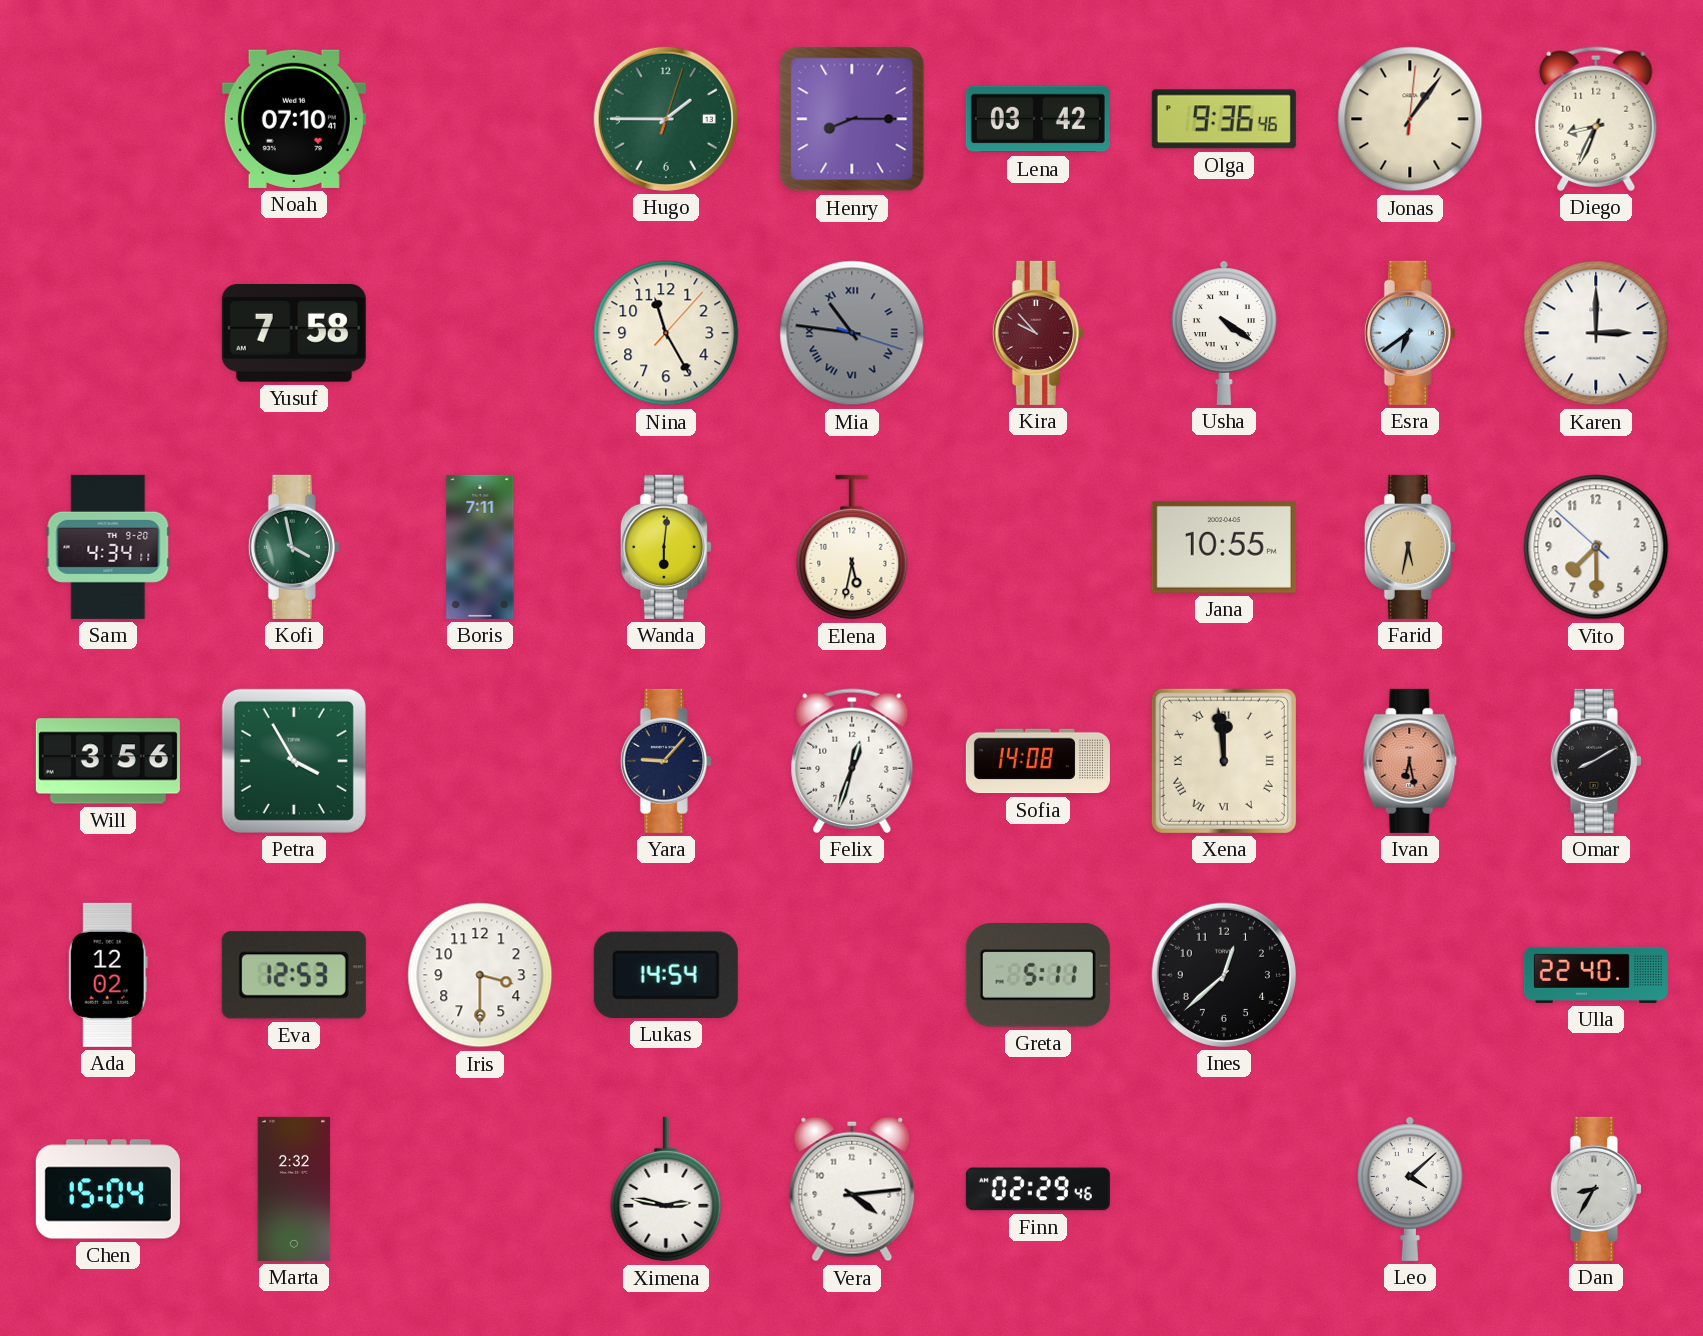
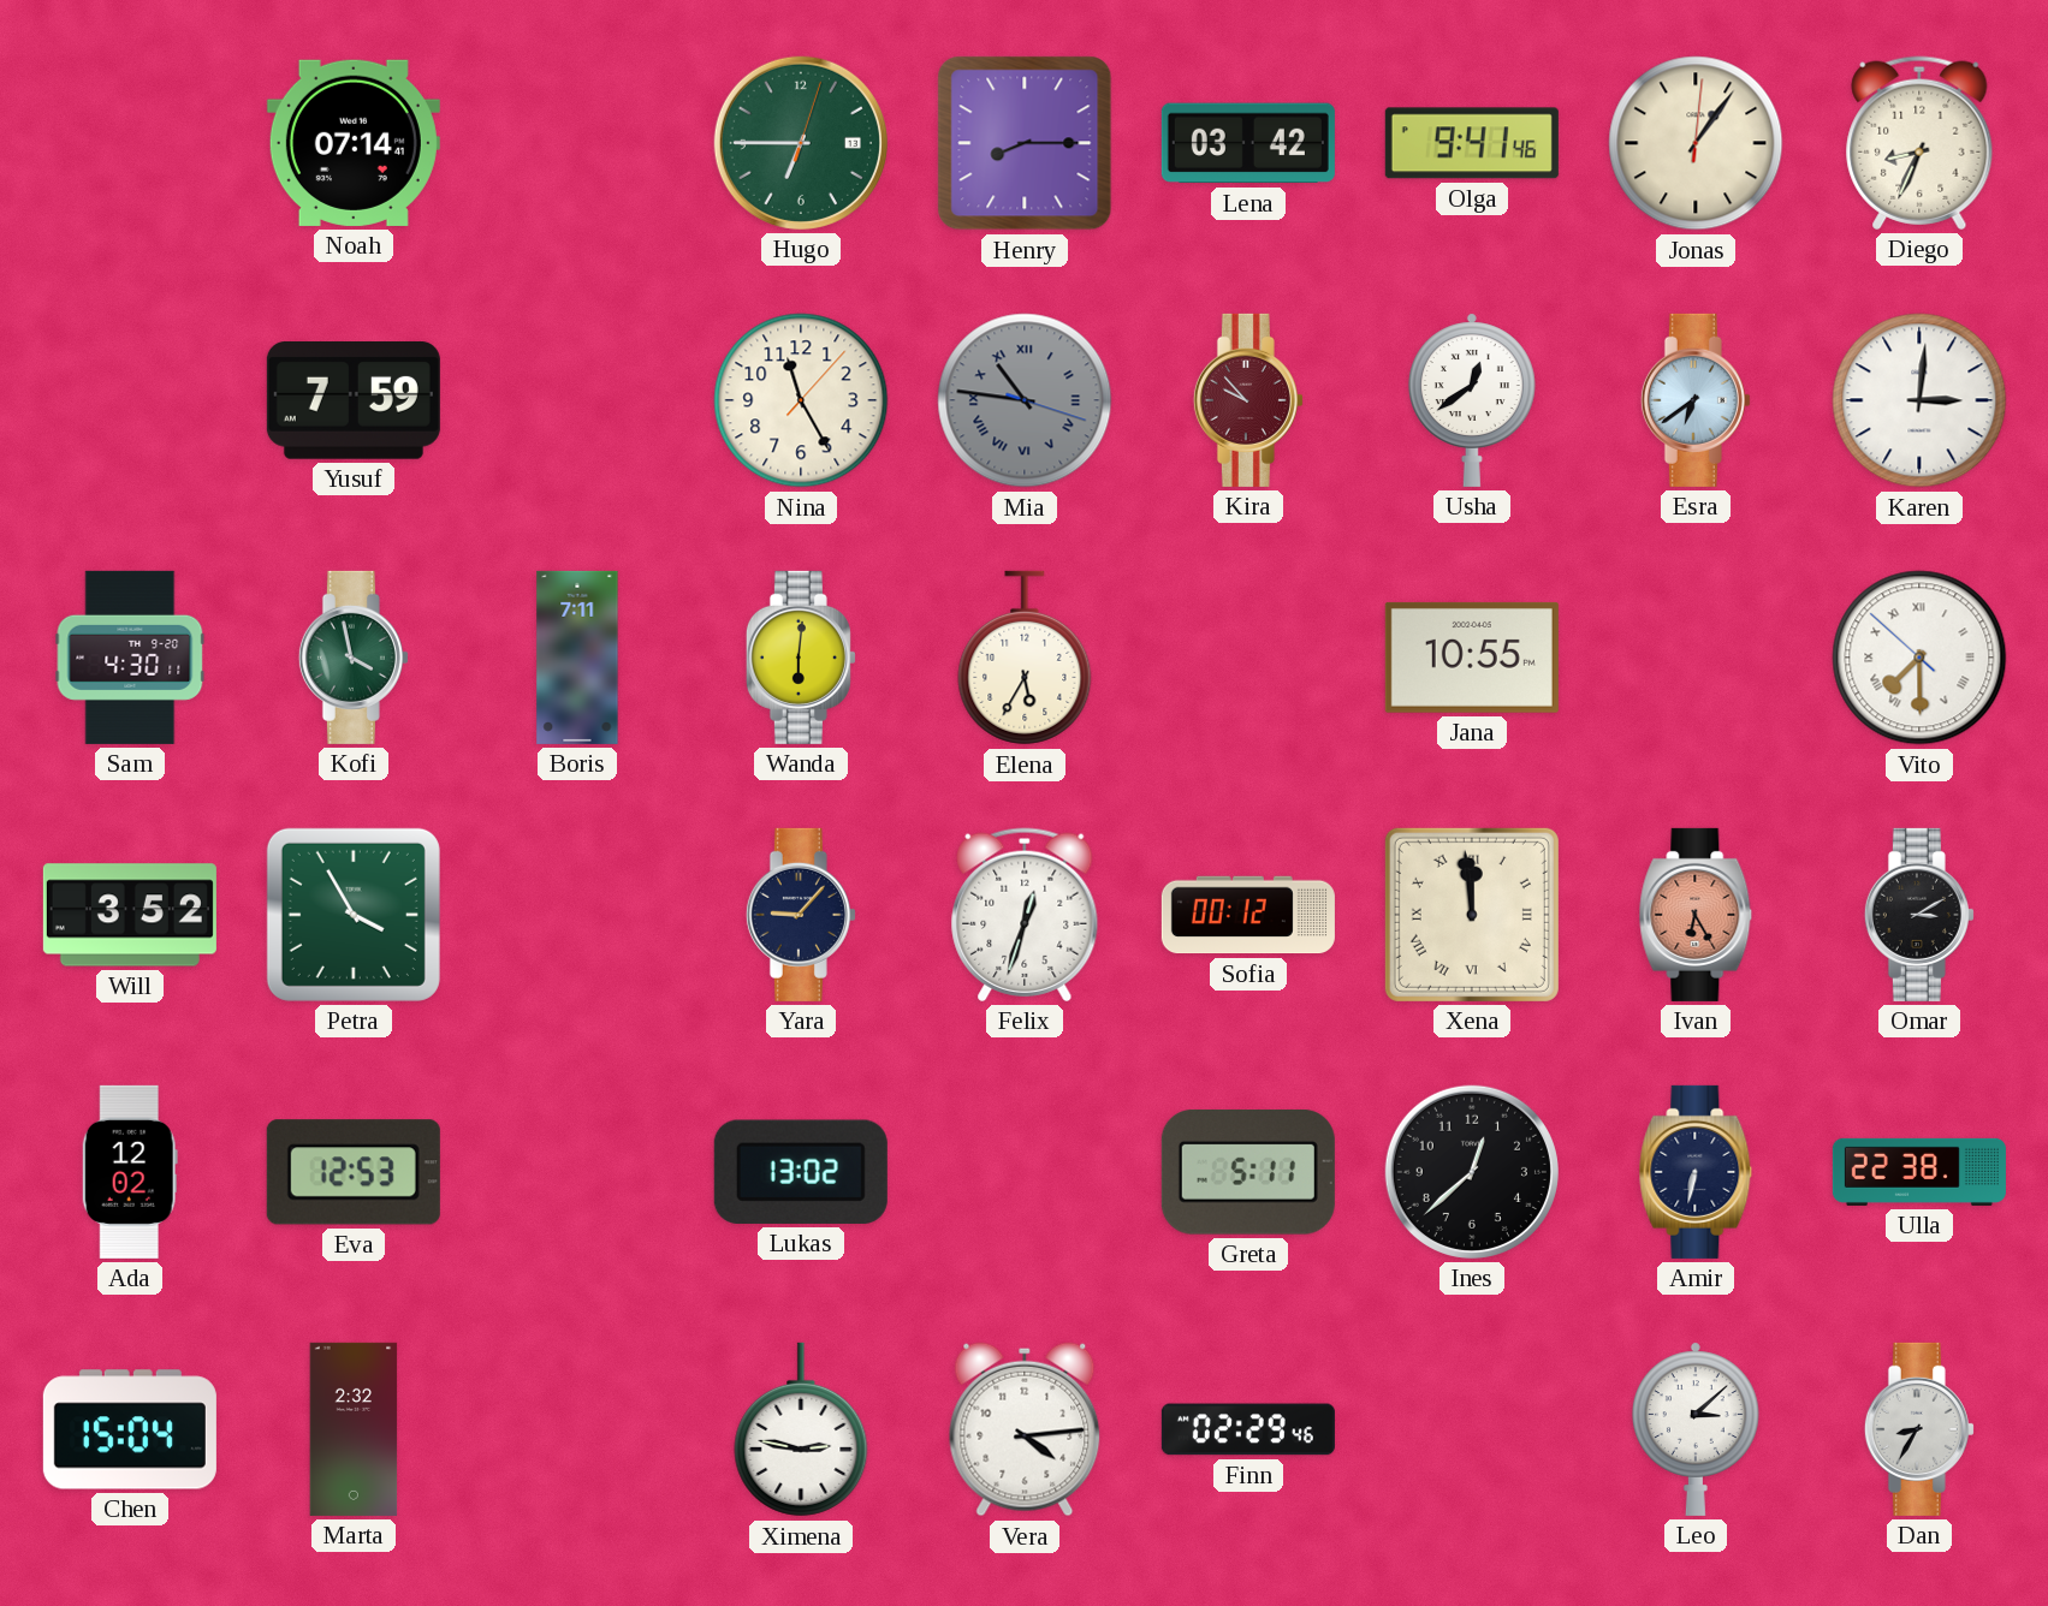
Noah: 07:10 -> 07:14
Hugo: 1:45 -> 6:45
Olga: 9:36 -> 9:41
Yusuf: 7:58 -> 7:59
Usha: 4:21 -> 12:39
Karen: 3:00 -> 3:01
Sam: 4:34 -> 4:30
Elena: 5:32 -> 5:35
Farid: 5:32 -> none
Vito numerals: Arabic -> Roman
Will: 3:56 -> 3:52
Sofia: 14:08 -> 00:12
Ivan: 6:28 -> 6:25
Omar: 8:10 -> 3:10
Iris: 3:30 -> none
Lukas: 14:54 -> 13:02
Amir: none -> 6:32
Ulla: 22:40 -> 22:38
Leo: 4:08 -> 3:08
